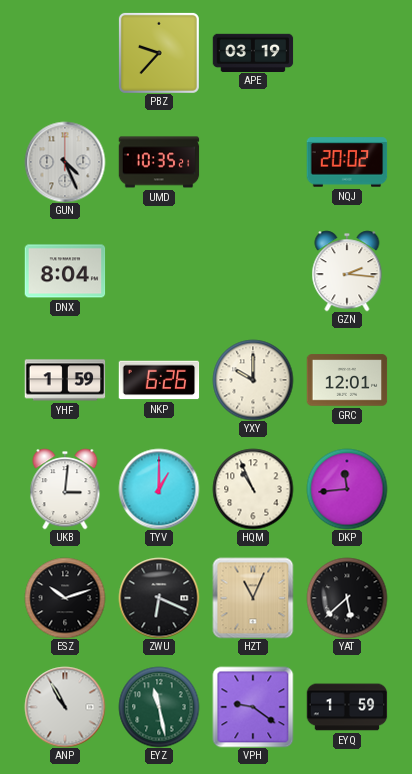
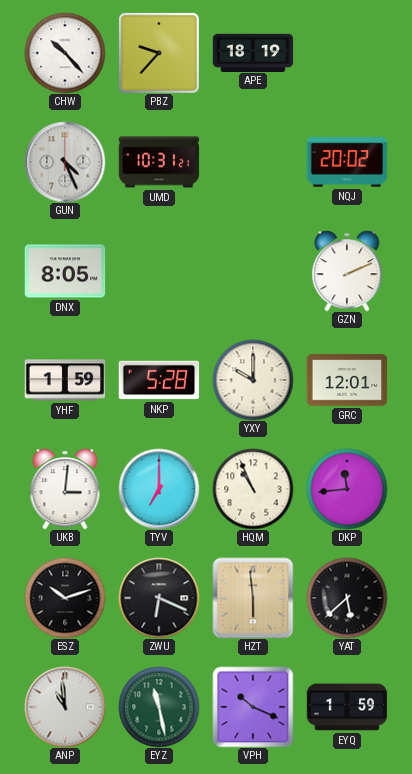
CHW: none -> 10:23
APE: 03:19 -> 18:19
UMD: 10:35 -> 10:31
DNX: 8:04 -> 8:05
GZN: 2:16 -> 2:11
NKP: 6:26 -> 5:28
TYV: 1:00 -> 7:00
HZT: 11:04 -> 5:59
ANP: 10:55 -> 10:59
VPH: 9:21 -> 10:19
